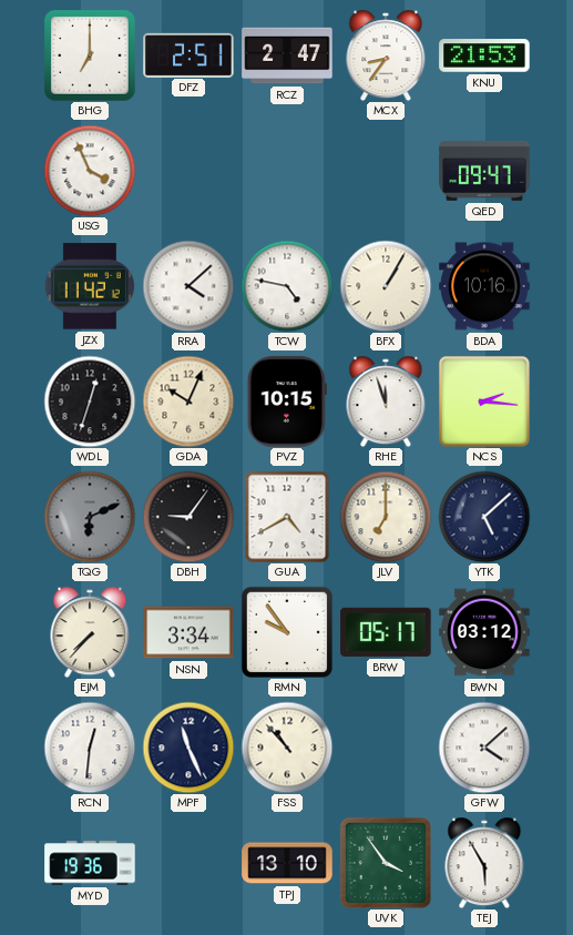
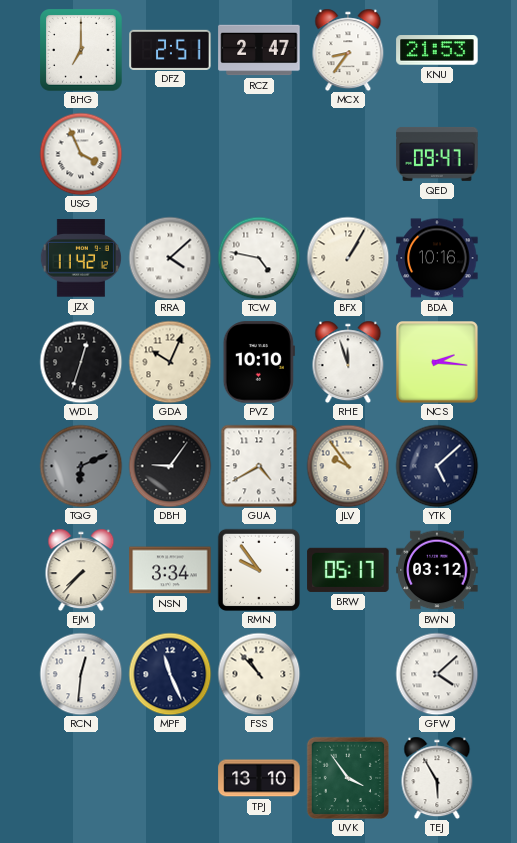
PVZ: 10:15 -> 10:10
JLV: 7:00 -> 9:54
MYD: 19:36 -> none
